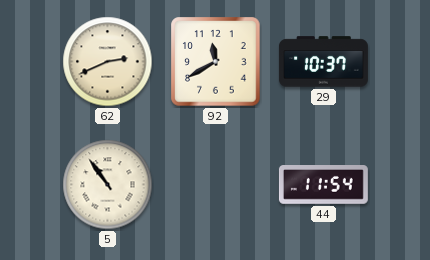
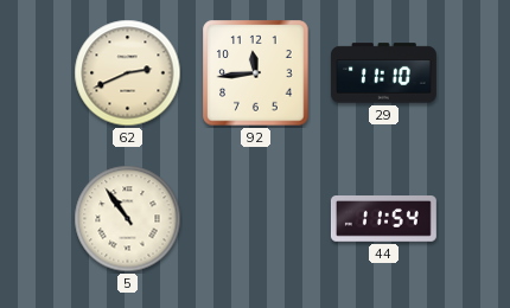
92: 11:40 -> 11:44
29: 10:37 -> 11:10
